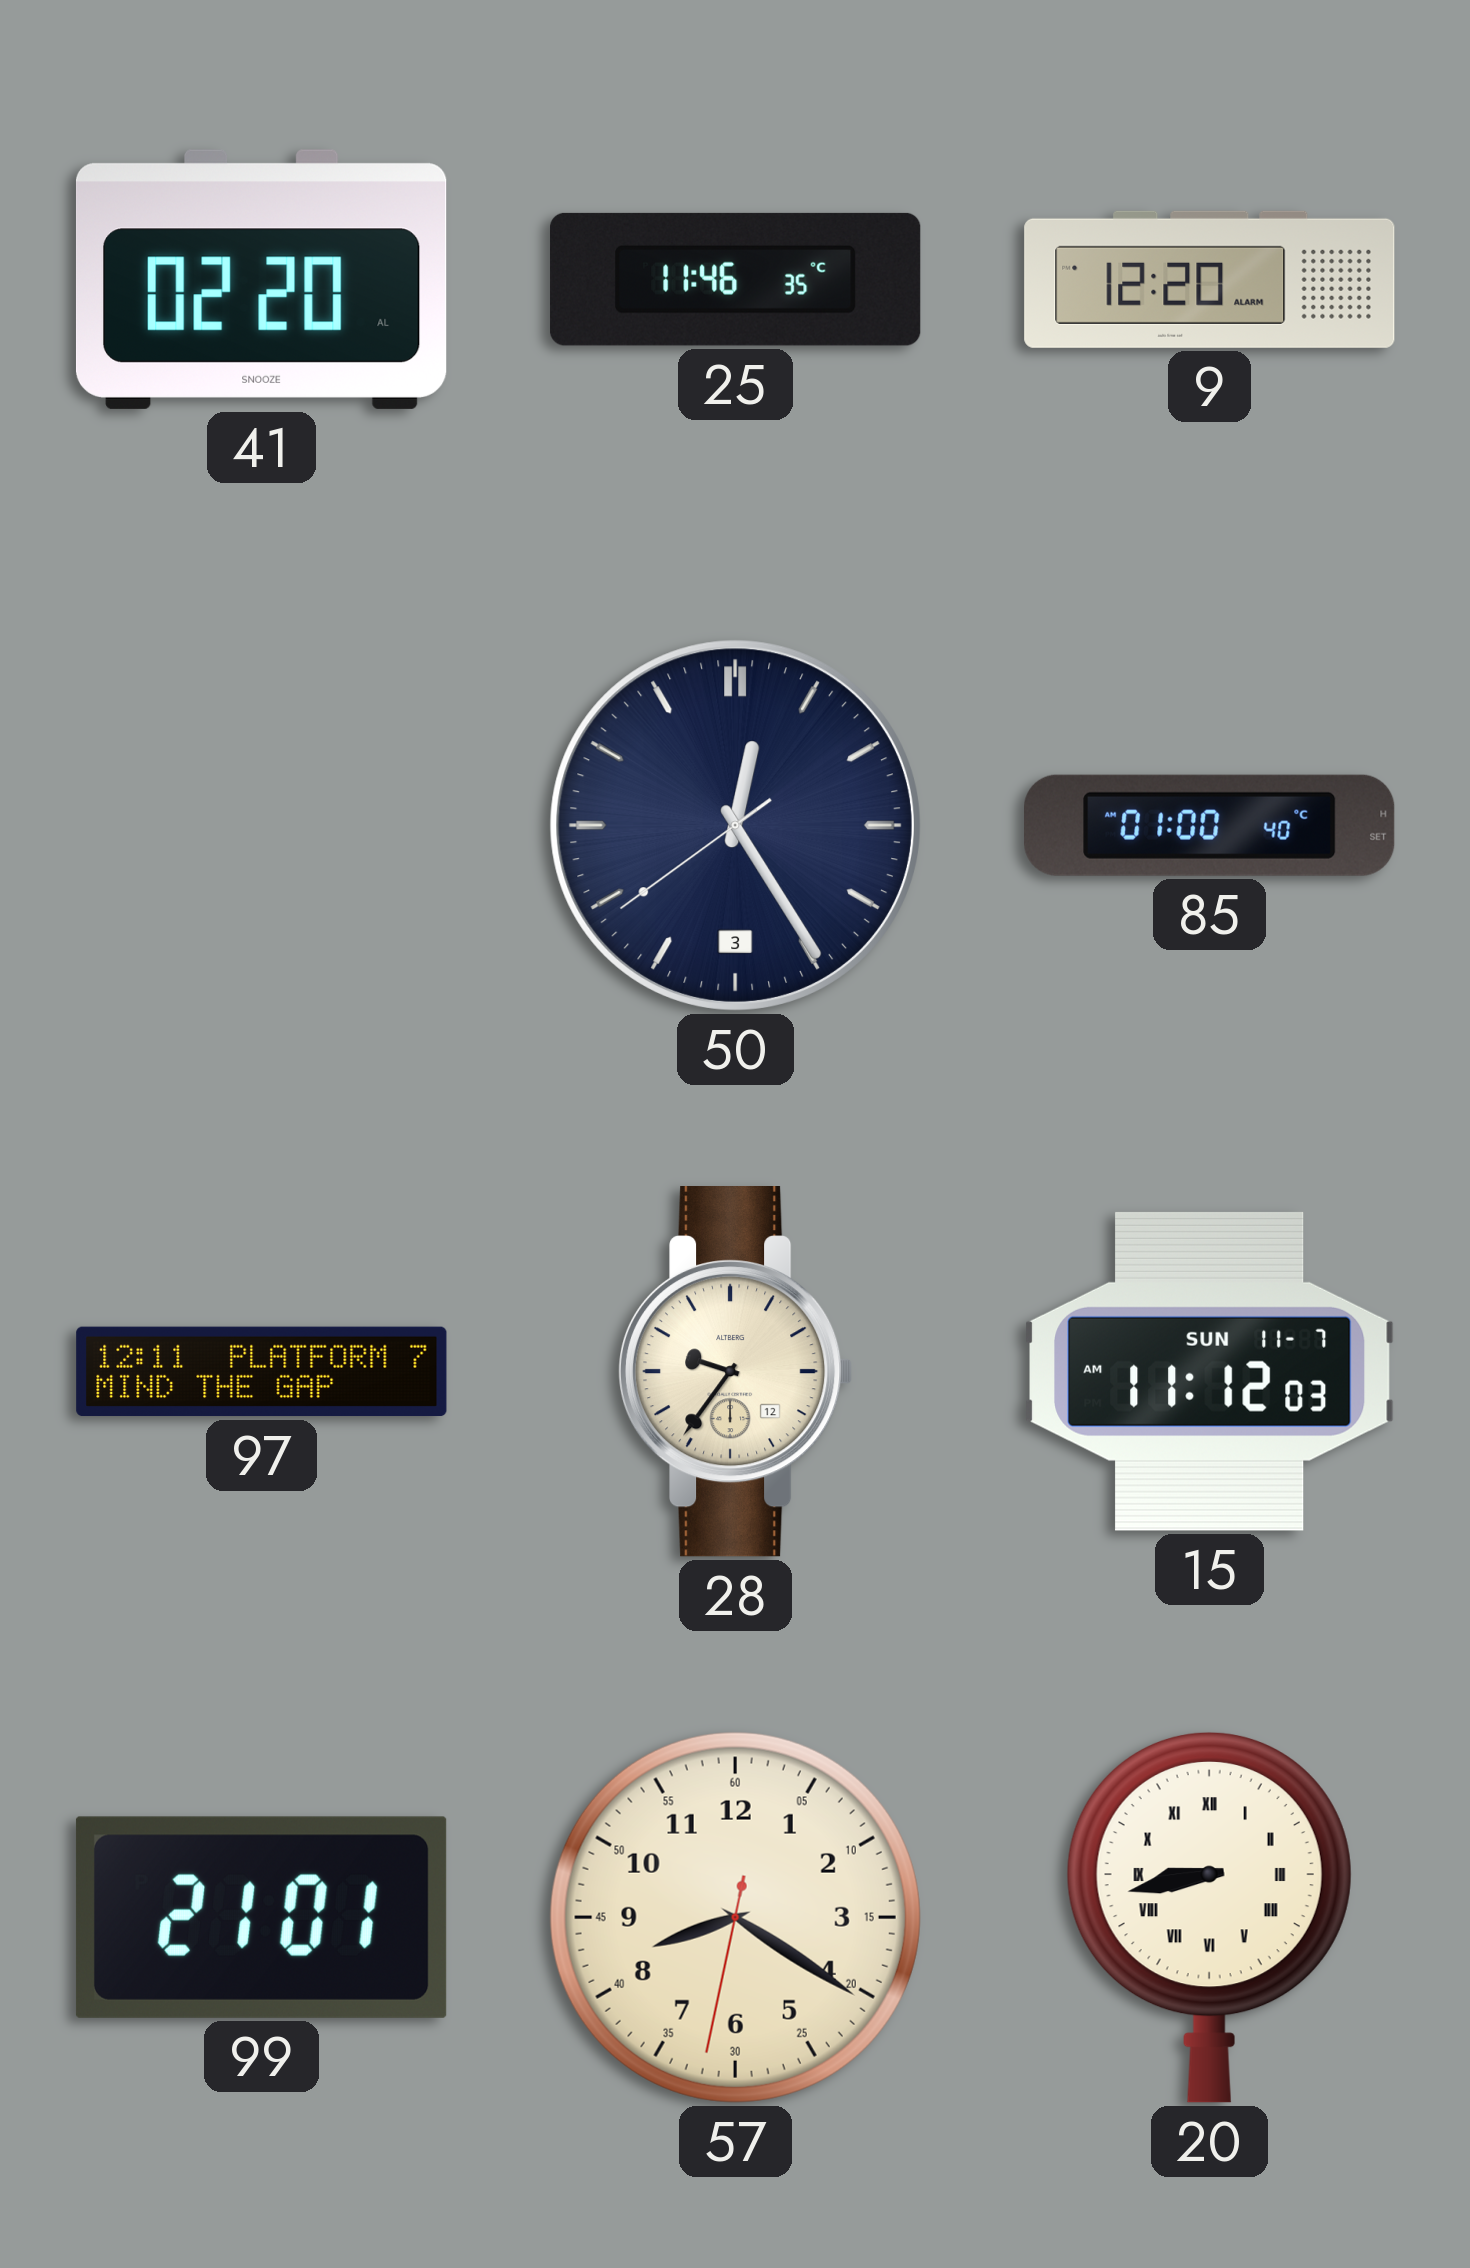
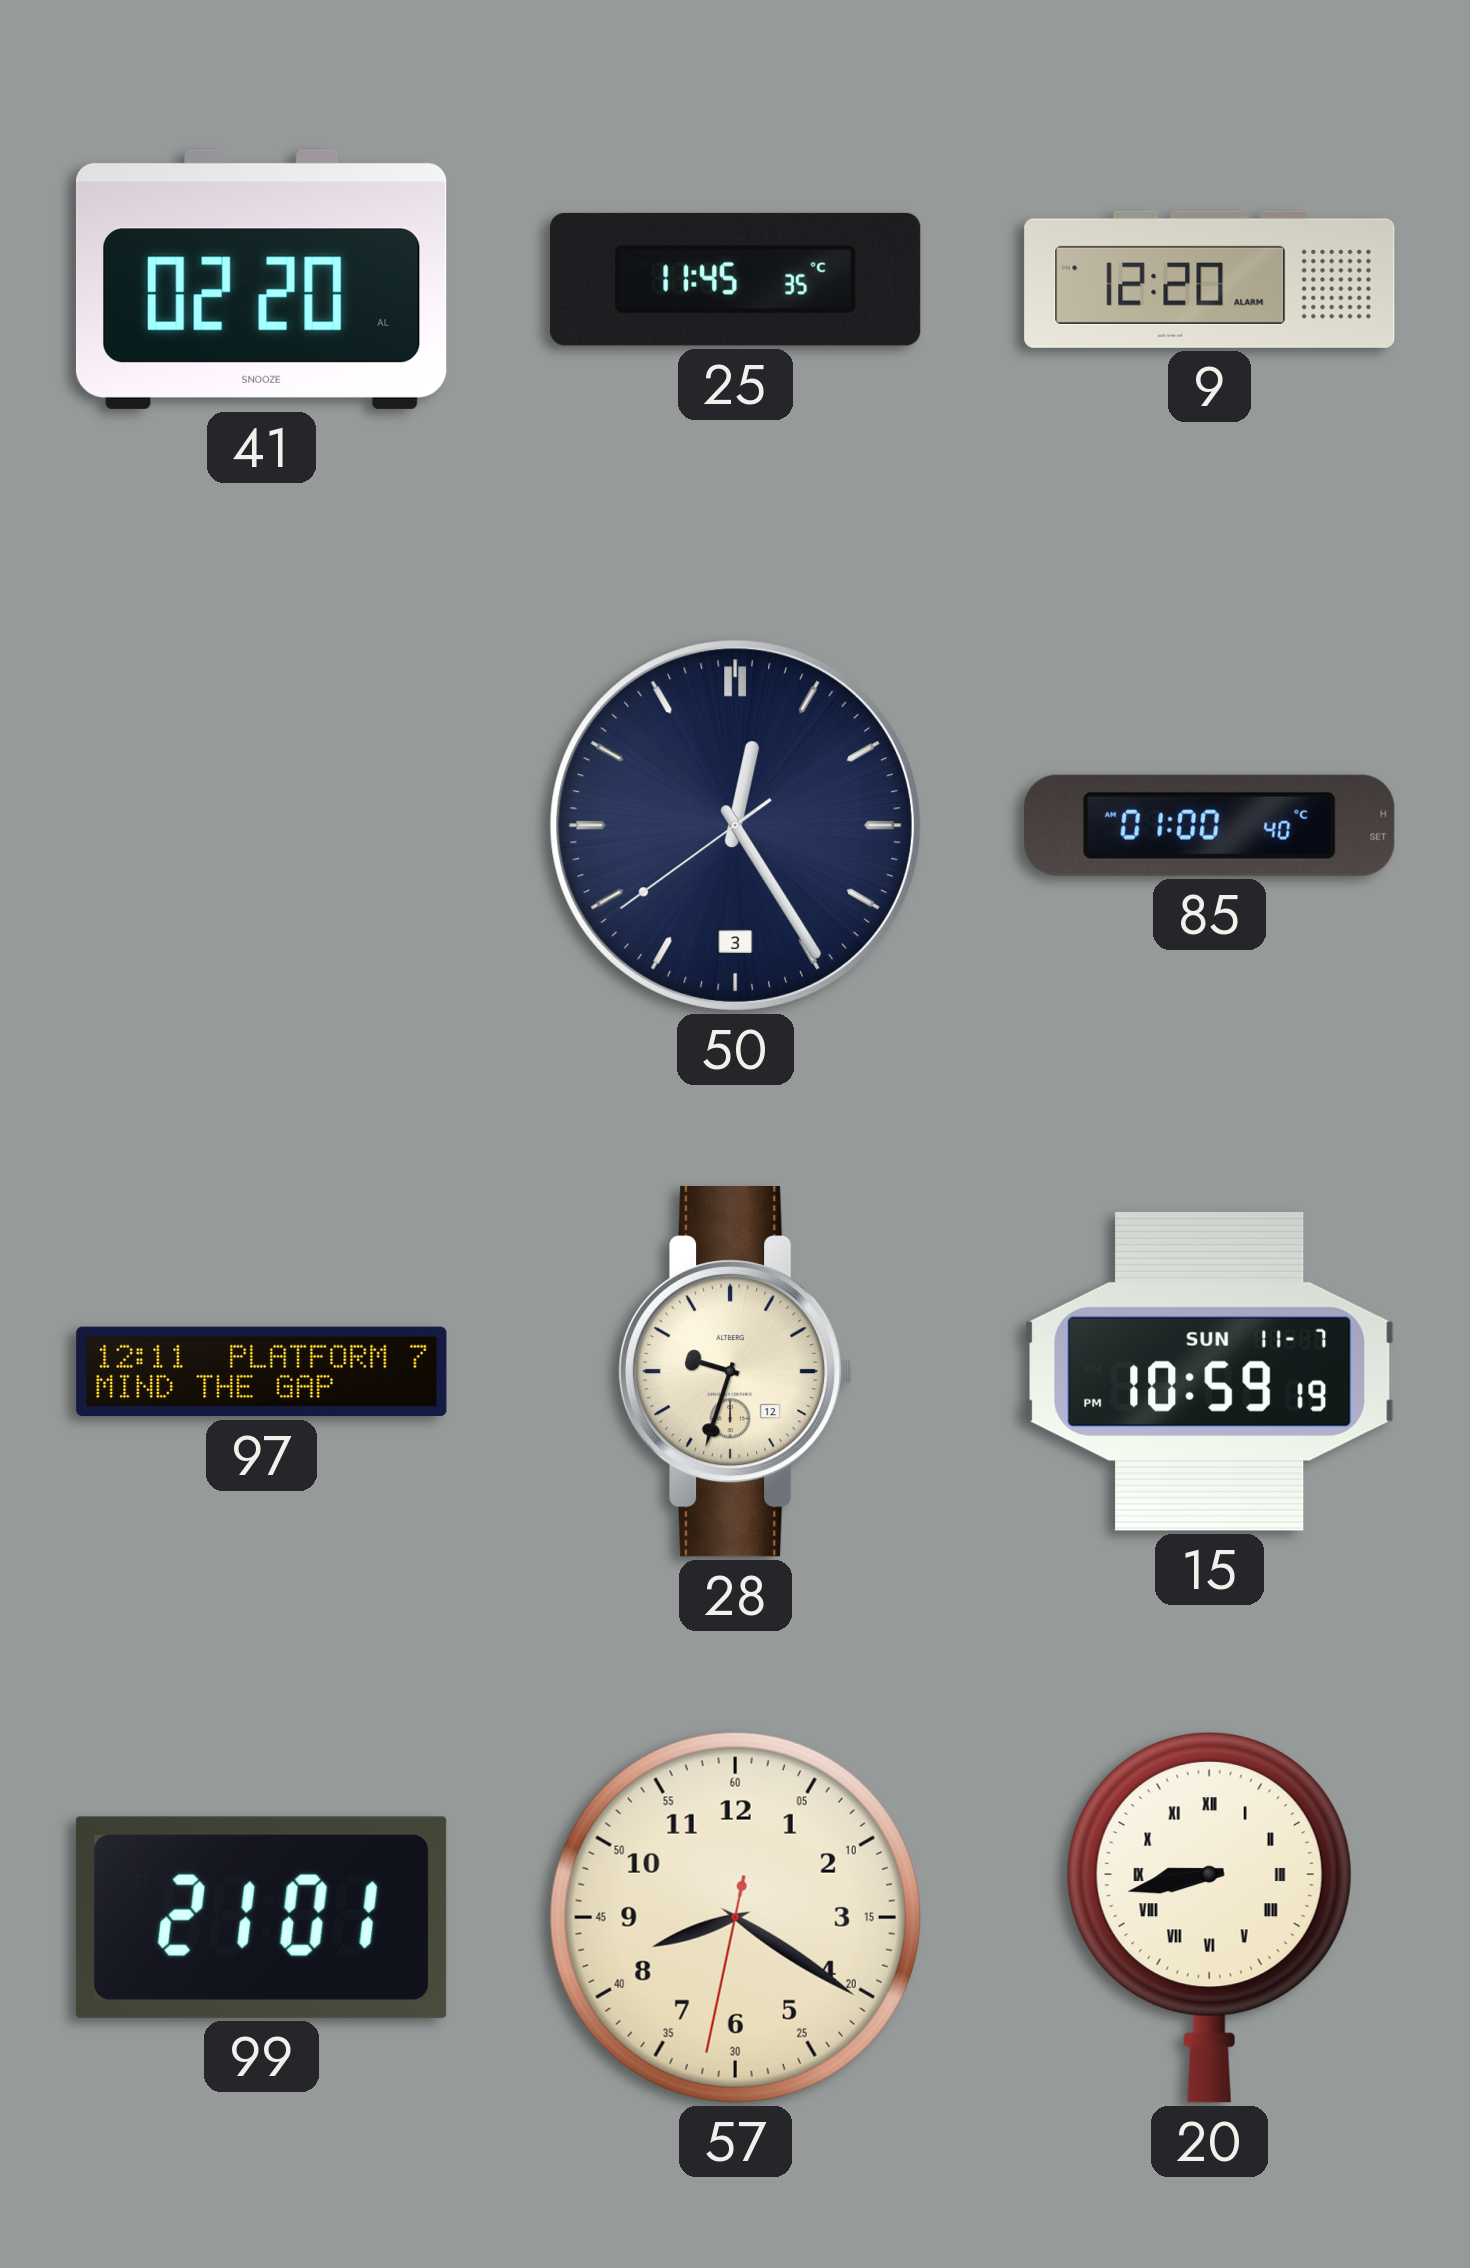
25: 11:46 -> 11:45
28: 9:36 -> 9:33
15: 11:12 -> 10:59
